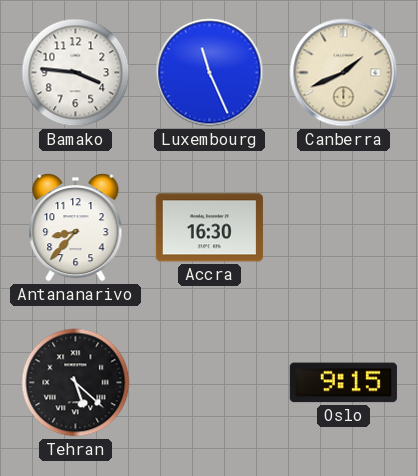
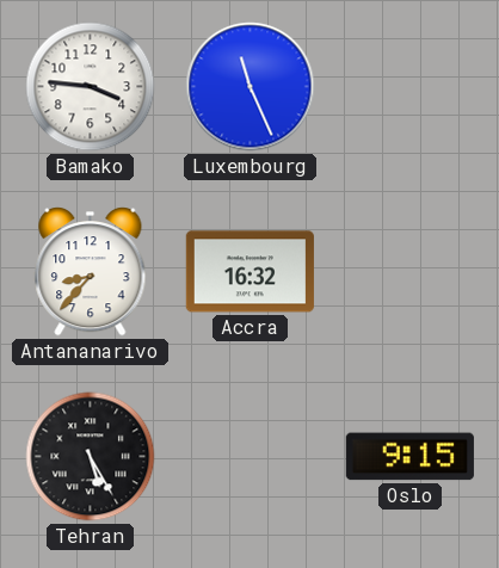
Canberra: 1:41 -> none
Accra: 16:30 -> 16:32
Tehran: 5:22 -> 5:25
